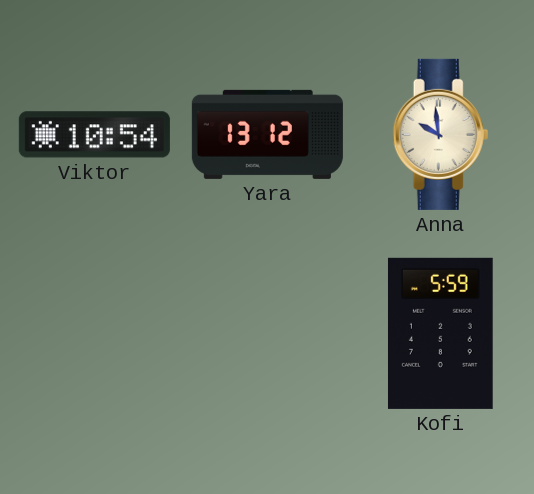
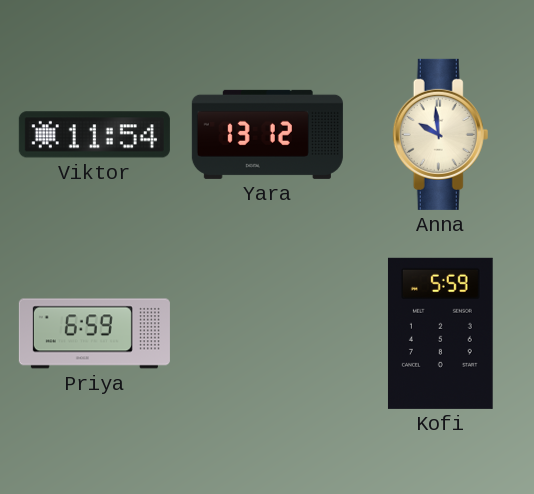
Viktor: 10:54 -> 11:54
Priya: none -> 6:59
